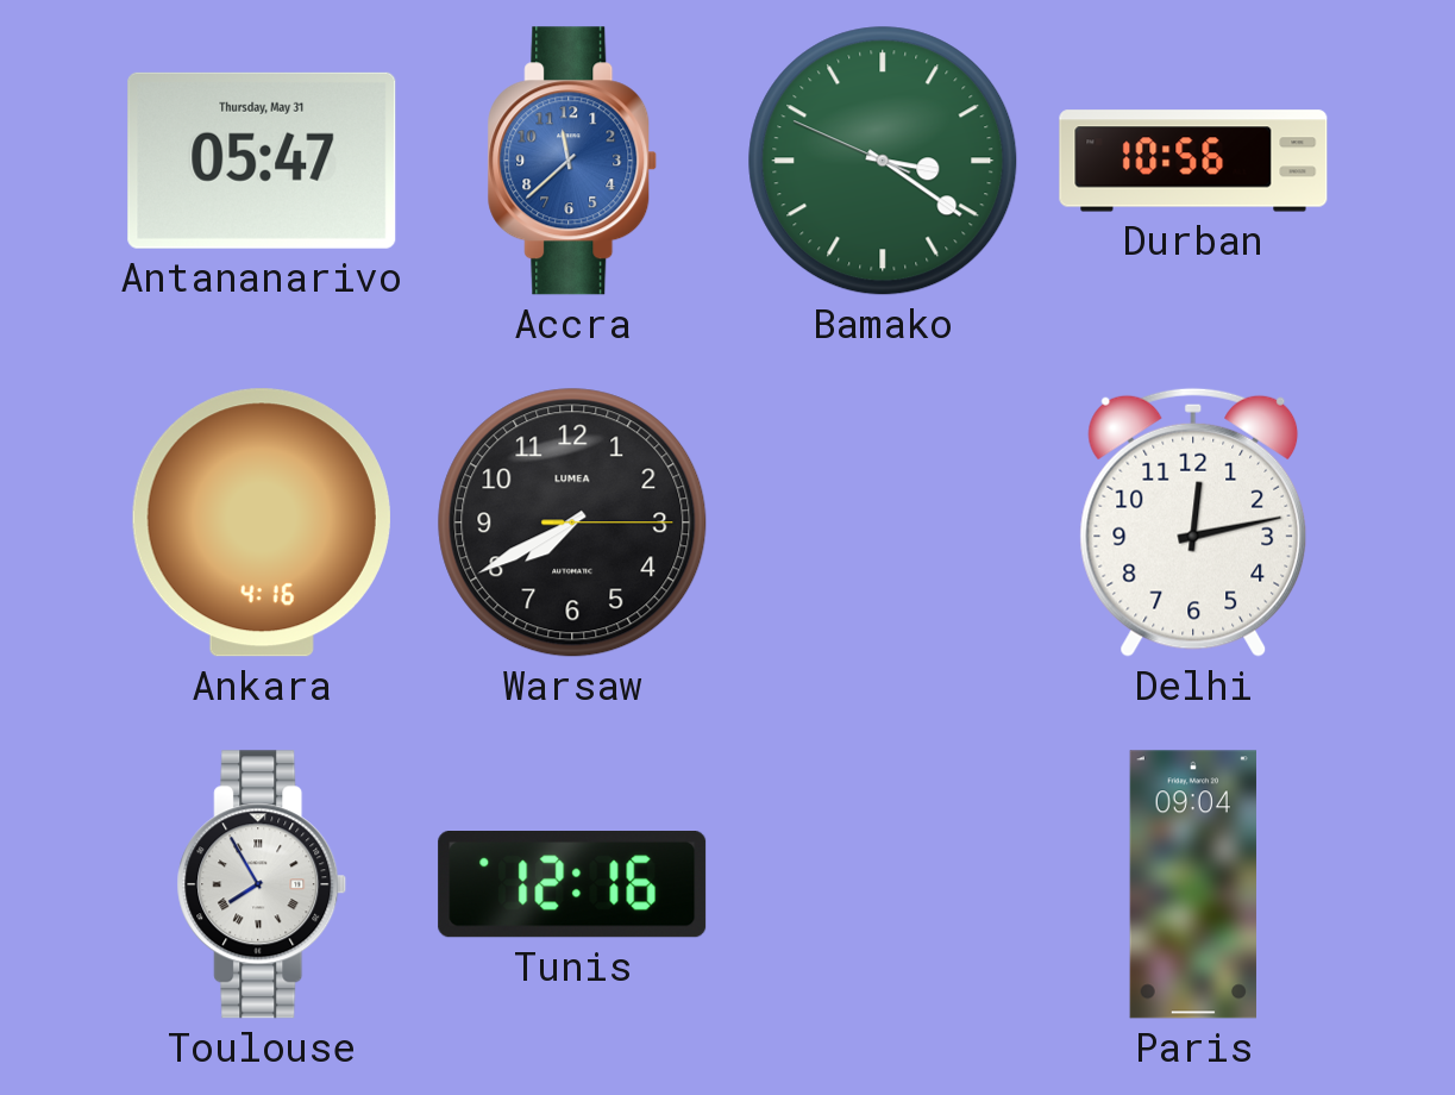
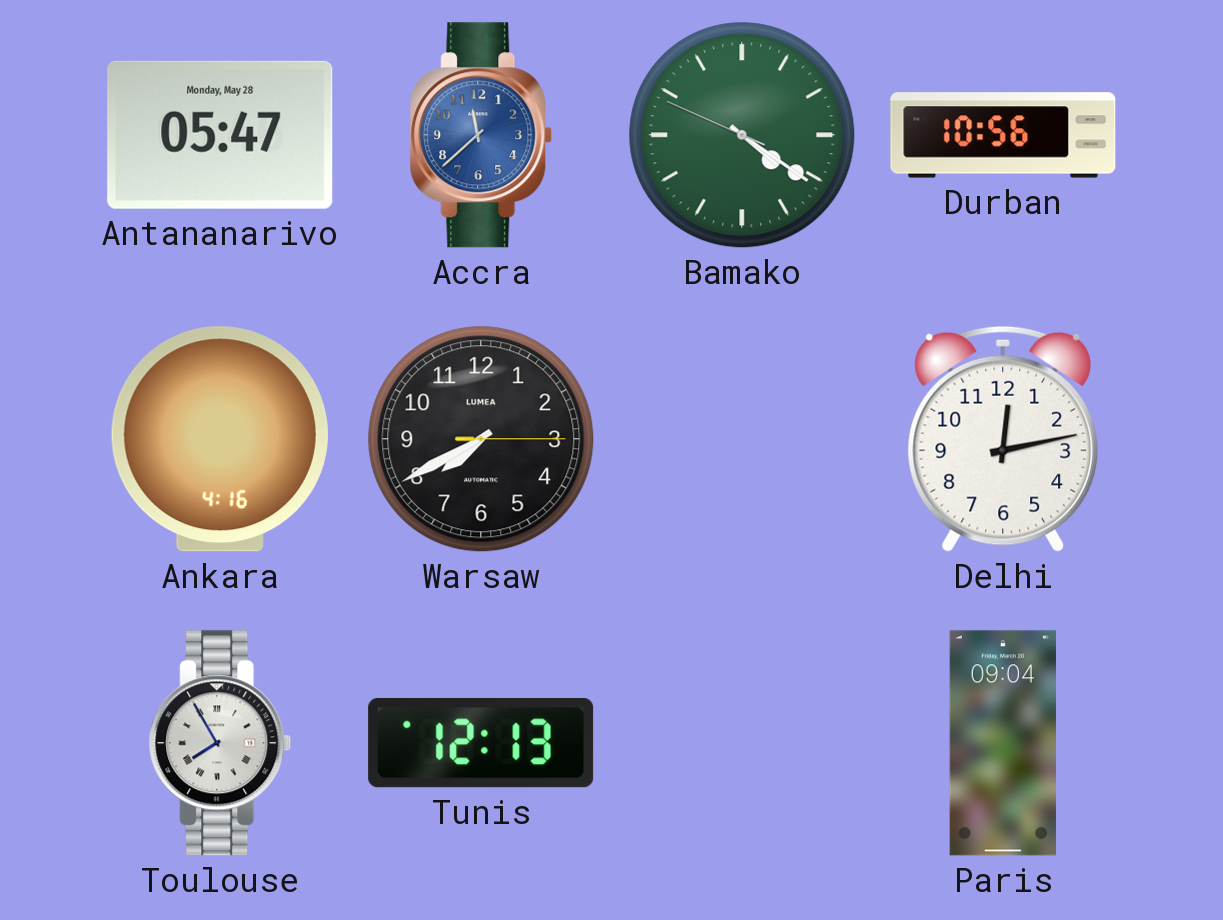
Antananarivo date: Thursday, May 31 -> Monday, May 28
Bamako: 3:20 -> 4:20
Tunis: 12:16 -> 12:13
